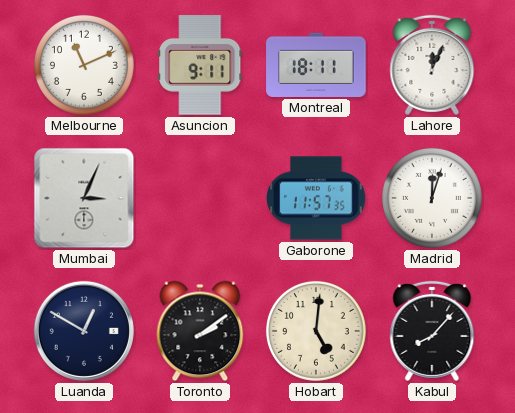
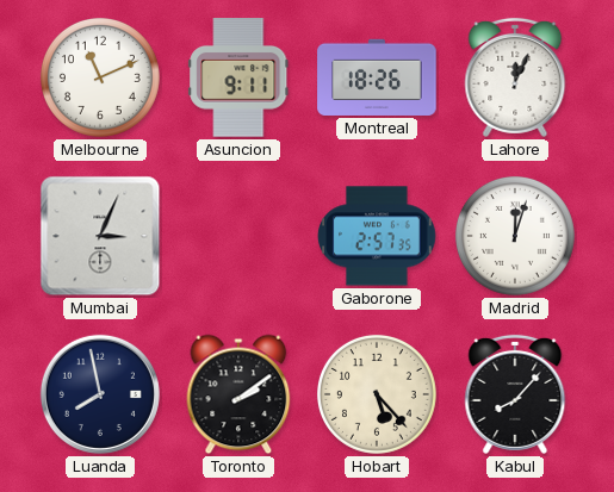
Montreal: 18:11 -> 18:26
Gaborone: 11:57 -> 2:57
Luanda: 12:50 -> 7:58
Hobart: 5:01 -> 5:23
